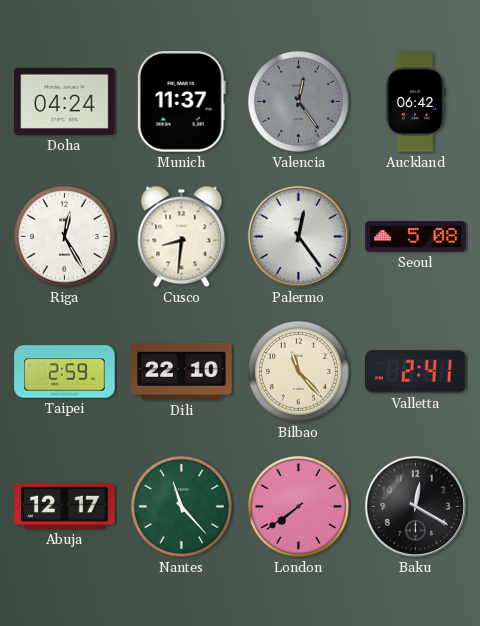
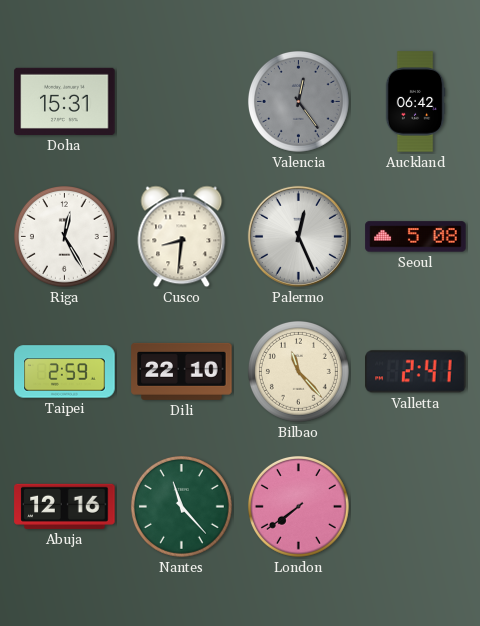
Doha: 04:24 -> 15:31
Munich: 11:37 -> none
Palermo: 12:24 -> 12:26
Abuja: 12:17 -> 12:16
Baku: 12:20 -> none
